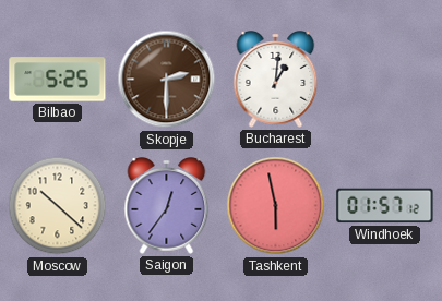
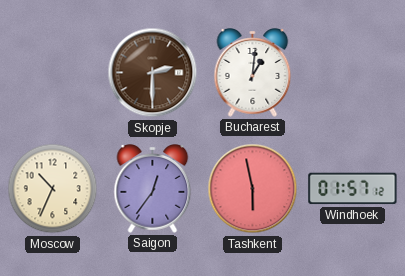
Bilbao: 5:25 -> none
Moscow: 10:22 -> 10:34
